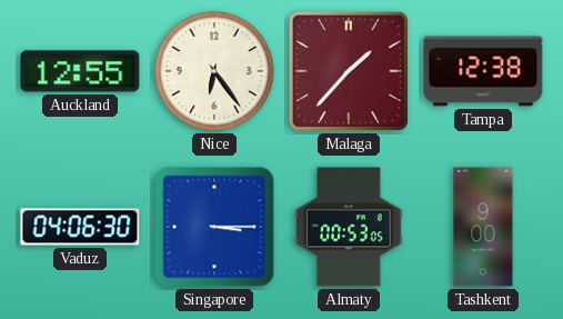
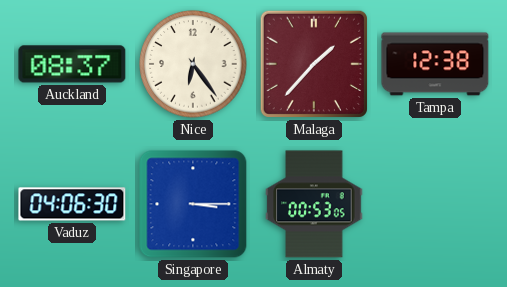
Auckland: 12:55 -> 08:37
Tashkent: 9:00 -> none
